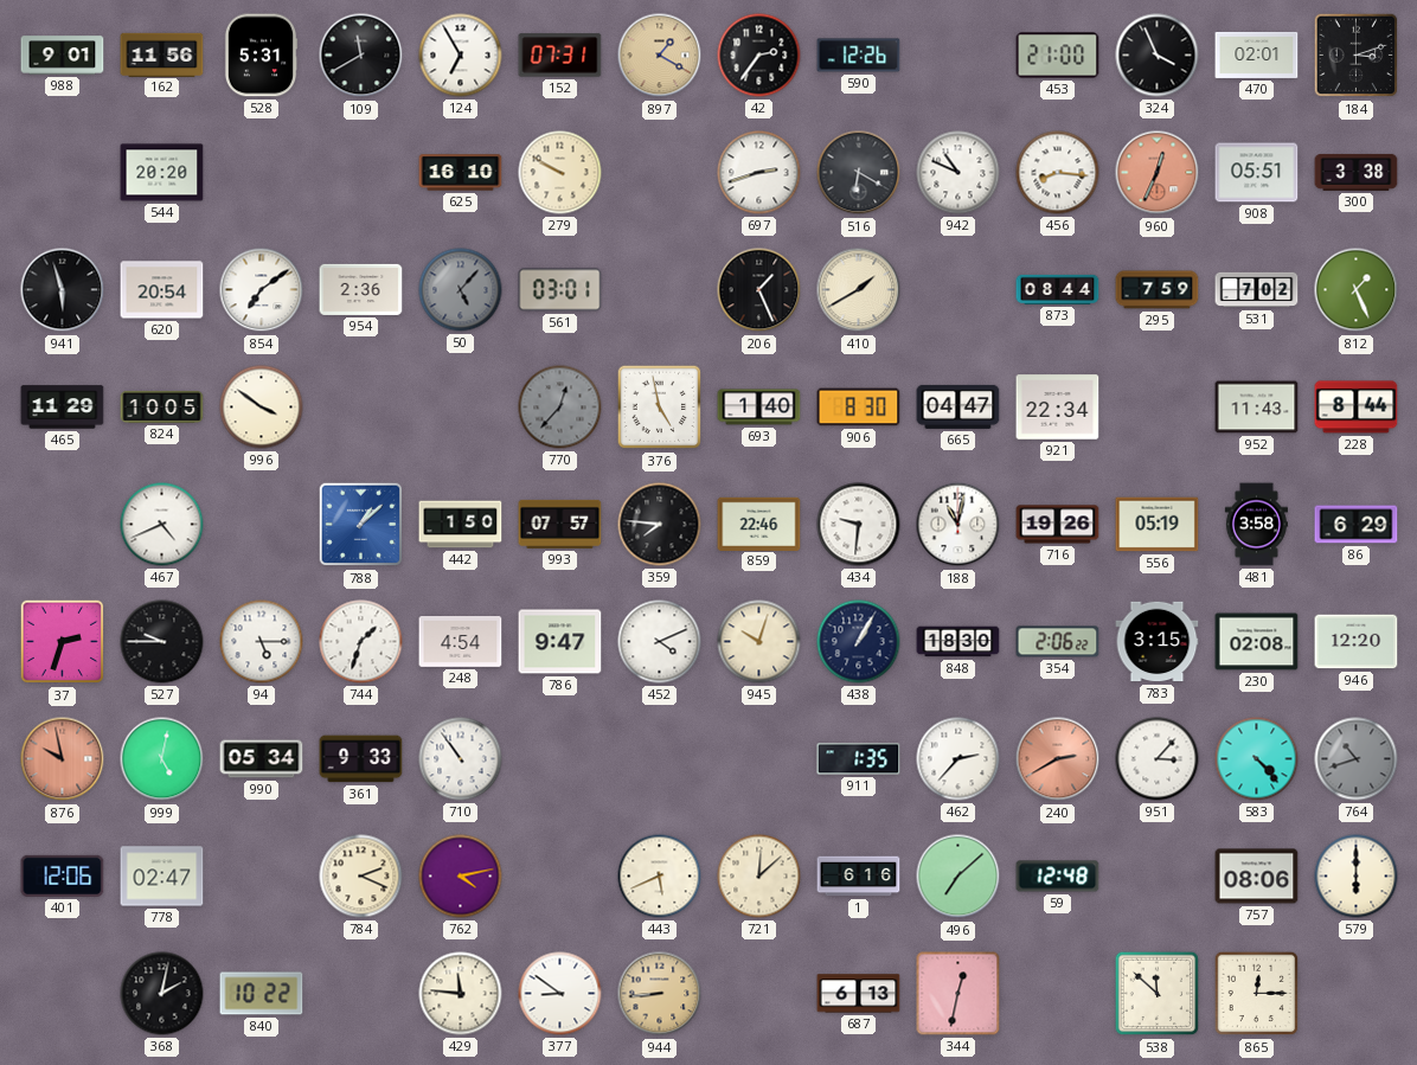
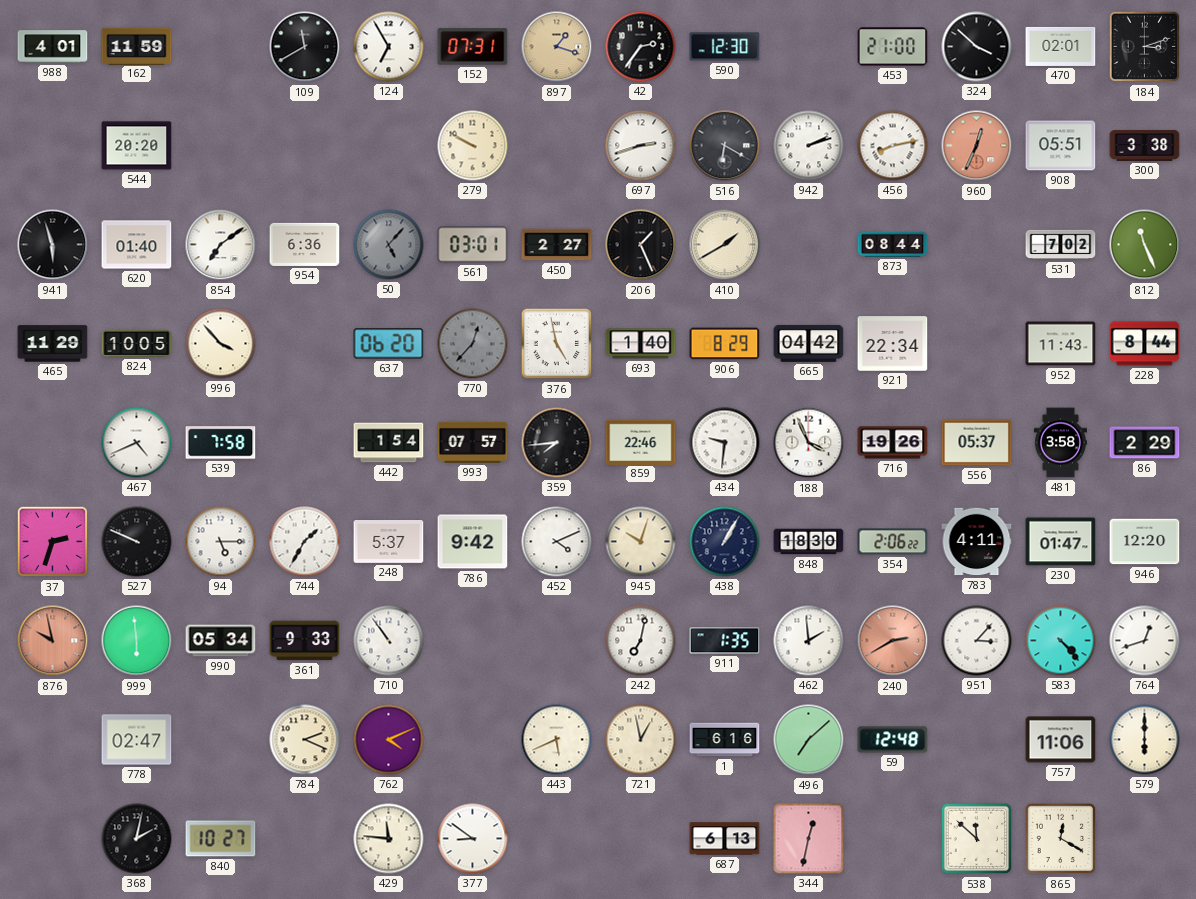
988: 9:01 -> 4:01
162: 11:56 -> 11:59
528: 5:31 -> none
897: 1:20 -> 1:18
590: 12:26 -> 12:30
324: 3:56 -> 3:52
625: 16:10 -> none
942: 10:49 -> 2:12
456: 8:16 -> 8:13
620: 20:54 -> 01:40
954: 2:36 -> 6:36
450: none -> 2:27
295: 7:59 -> none
812: 1:26 -> 11:26
996: 3:51 -> 3:53
637: none -> 06:20
906: 8:30 -> 8:29
665: 04:47 -> 04:42
539: none -> 7:58
788: 1:08 -> none
442: 1:50 -> 1:54
359: 7:46 -> 7:44
188: 11:02 -> 3:56
556: 05:19 -> 05:37
86: 6:29 -> 2:29
527: 9:45 -> 9:49
744: 1:33 -> 1:35
248: 4:54 -> 5:37
786: 9:47 -> 9:42
783: 3:15 -> 4:11
230: 02:08 -> 01:47
999: 5:02 -> 5:59
242: none -> 7:02
462: 2:37 -> 1:59
764: 10:42 -> 12:42
764 dial: grey -> white
401: 12:06 -> none
762: 4:13 -> 4:11
721: 12:08 -> 12:58
757: 08:06 -> 11:06
840: 10:22 -> 10:27
944: 8:44 -> none
865: 12:15 -> 12:20
